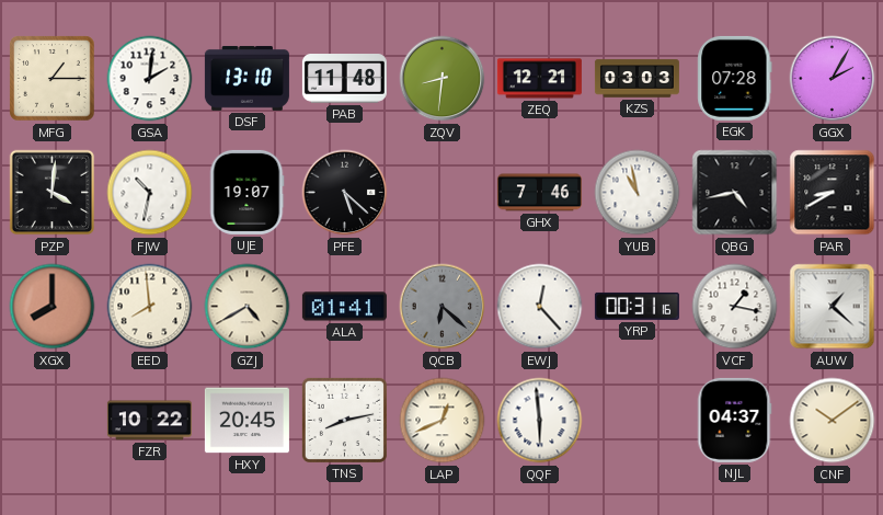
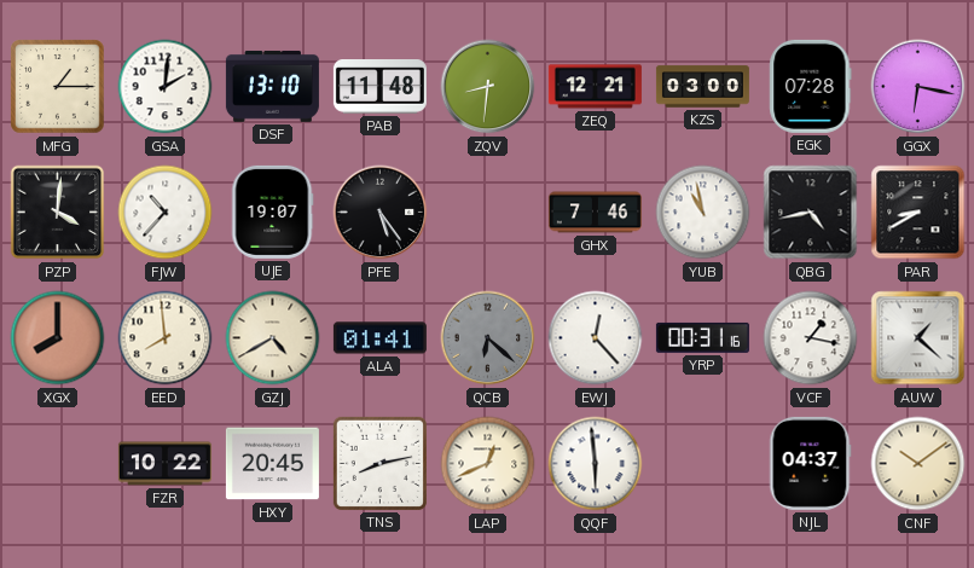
KZS: 03:03 -> 03:00
GGX: 2:05 -> 6:17
FJW: 10:32 -> 10:37
PFE: 5:22 -> 5:24
